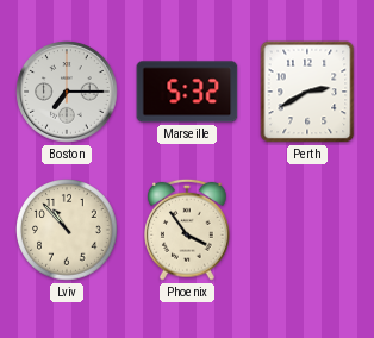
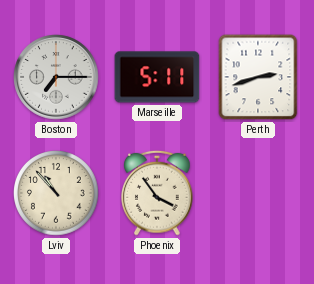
Marseille: 5:32 -> 5:11
Perth: 2:40 -> 2:42
